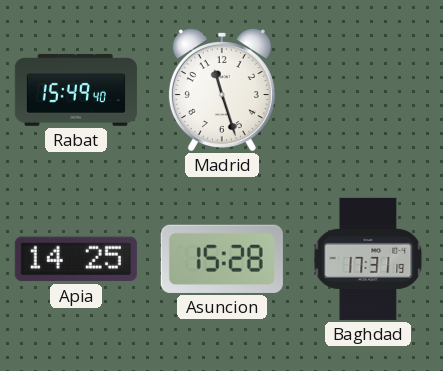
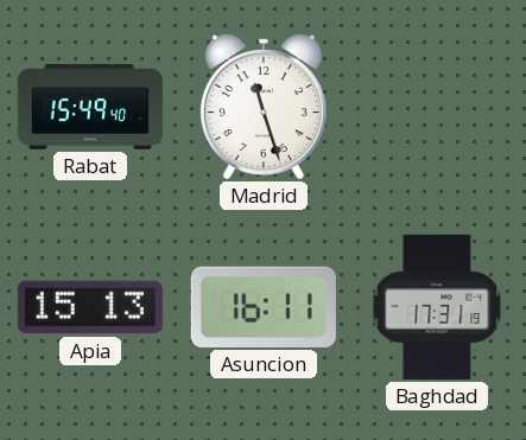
Apia: 14:25 -> 15:13
Asuncion: 15:28 -> 16:11
